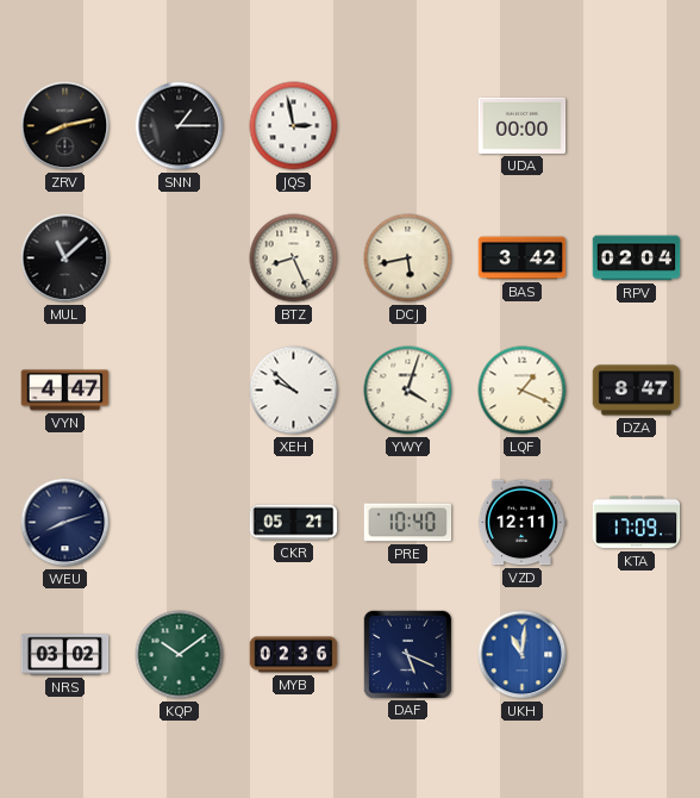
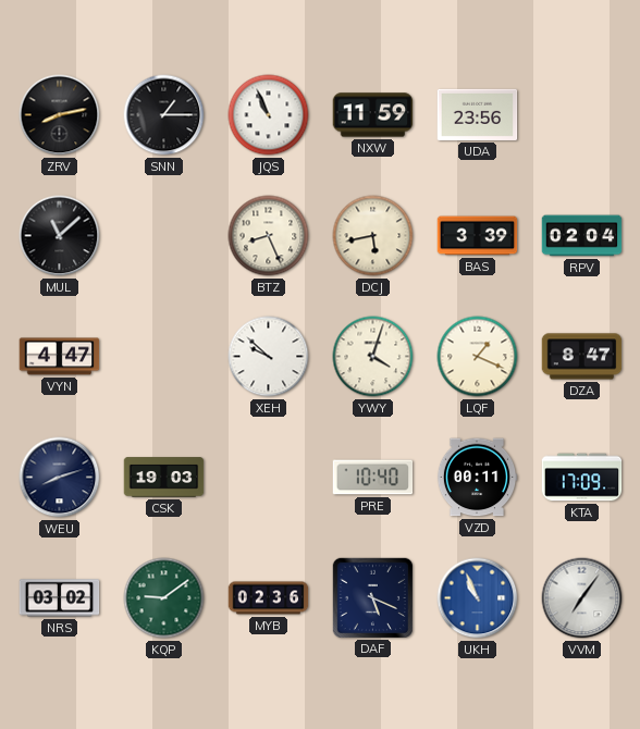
JQS: 2:58 -> 10:56
NXW: none -> 11:59
UDA: 00:00 -> 23:56
BAS: 3:42 -> 3:39
CSK: none -> 19:03
CKR: 05:21 -> none
VZD: 12:11 -> 00:11
KQP: 10:09 -> 9:09
UKH: 11:01 -> 10:56
VVM: none -> 7:06
